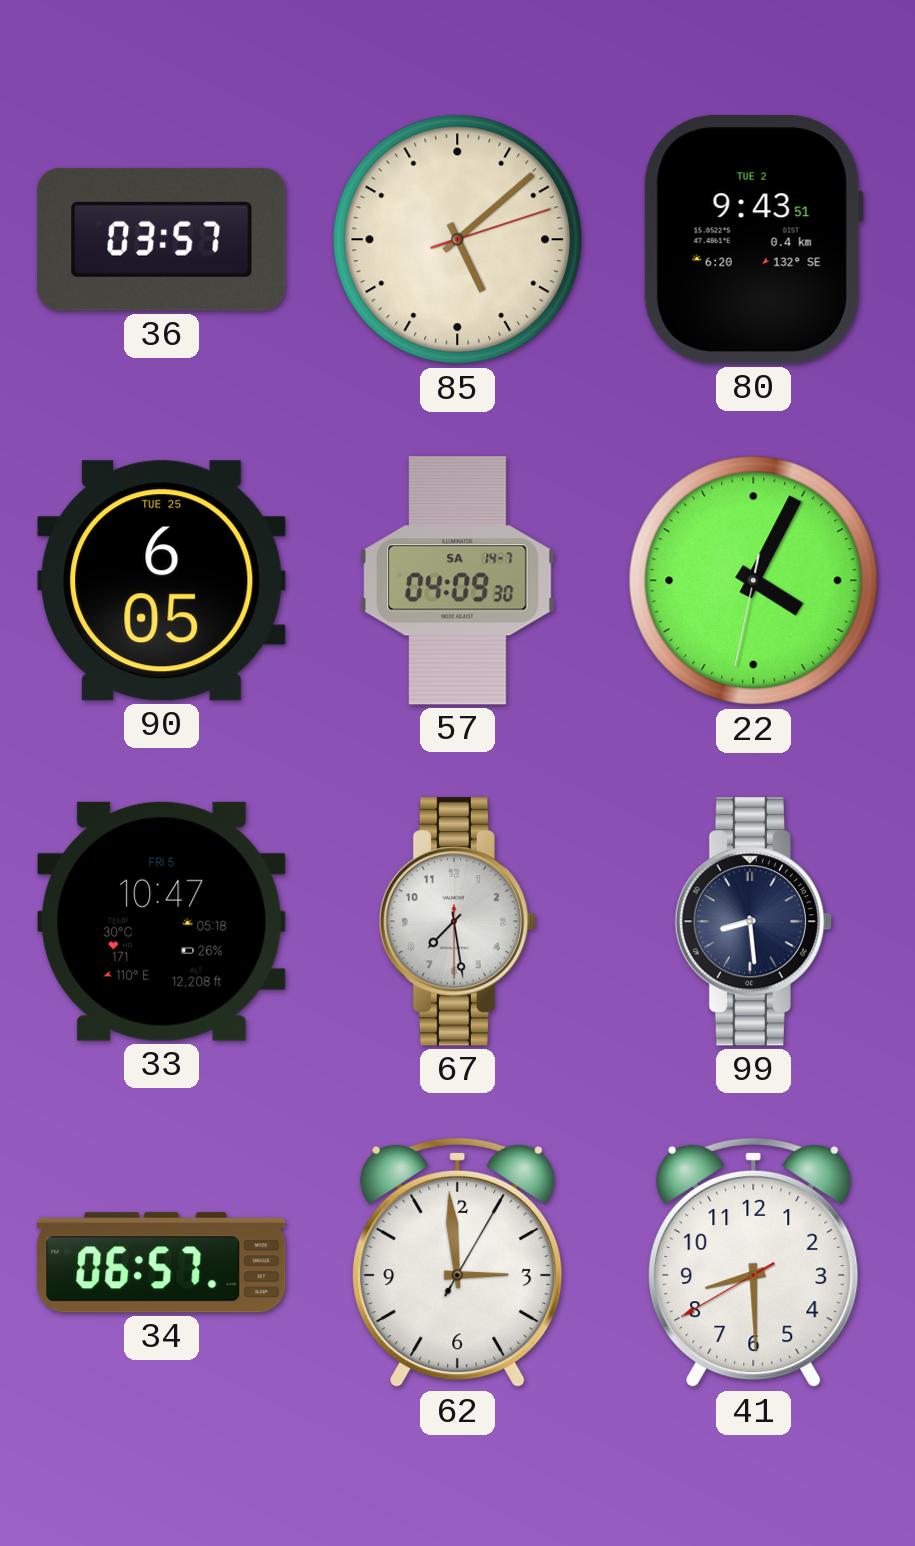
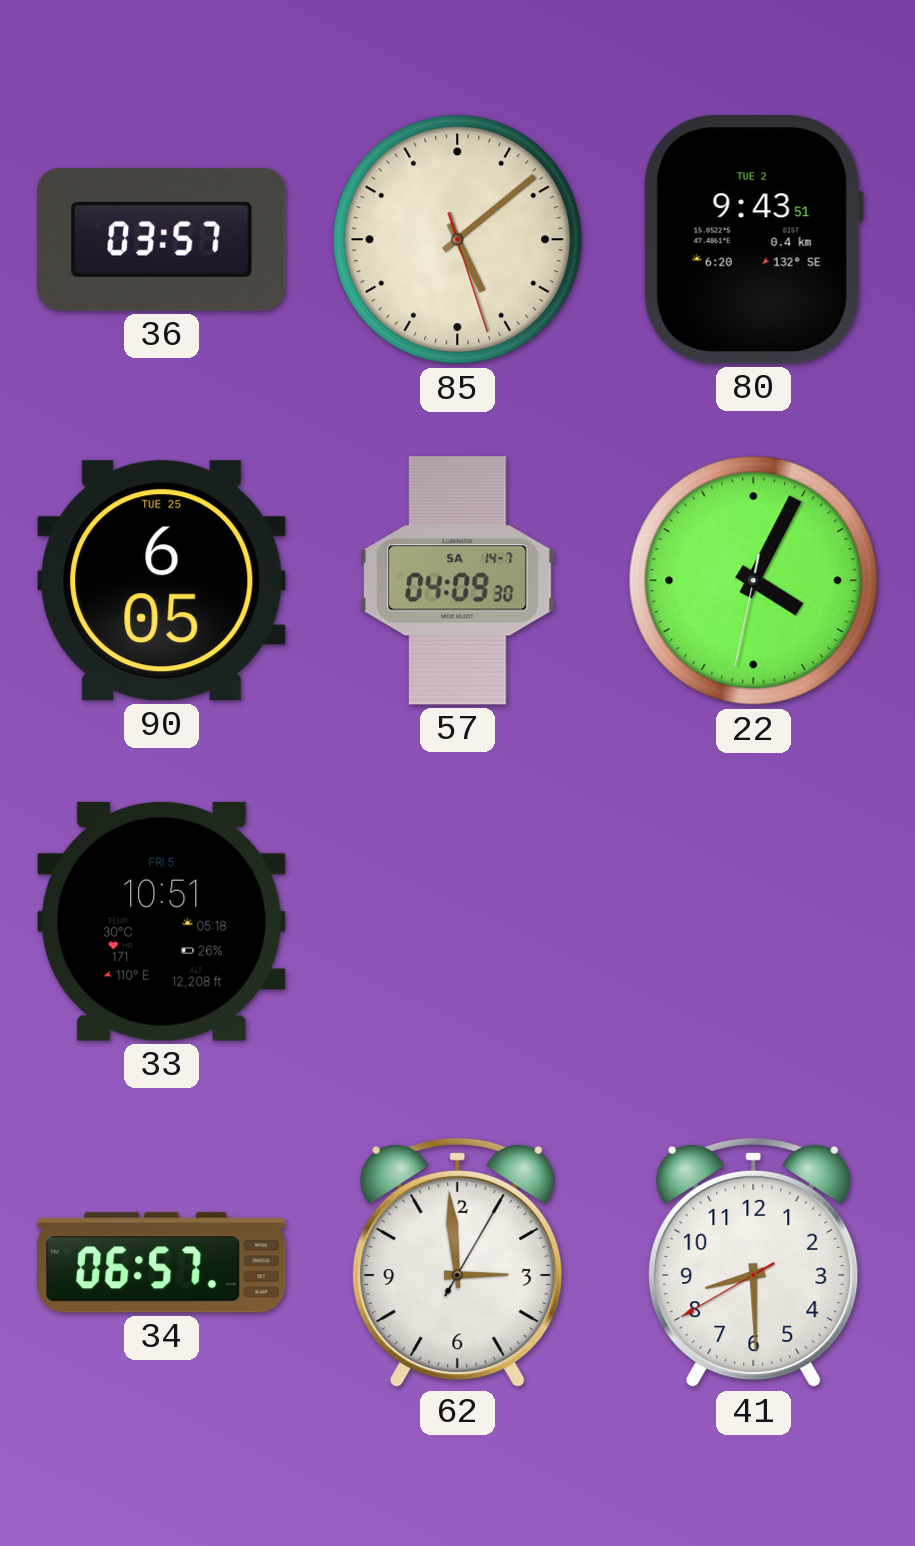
85: 5:08:12 -> 5:08:27
33: 10:47 -> 10:51
67: 7:28 -> none
99: 8:29 -> none
